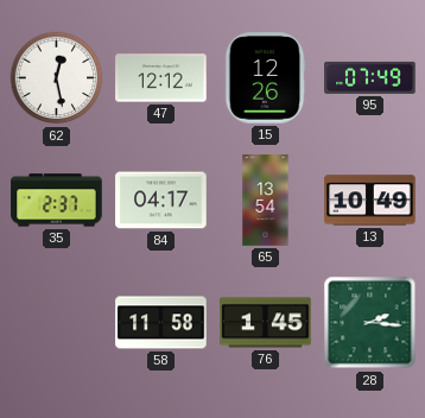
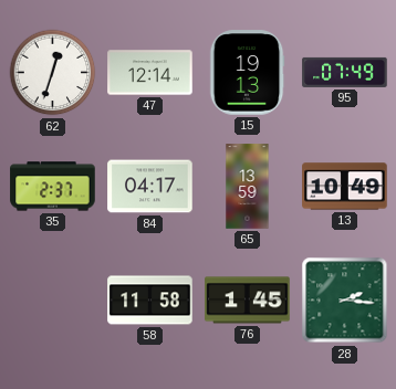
62: 12:28 -> 12:33
47: 12:12 -> 12:14
15: 12:26 -> 19:13
65: 13:54 -> 13:59
